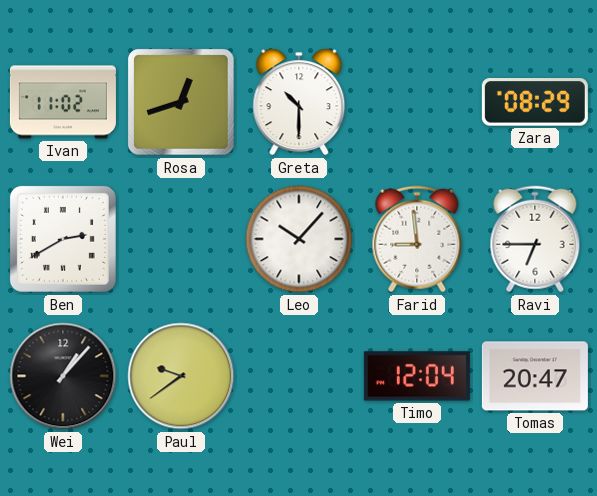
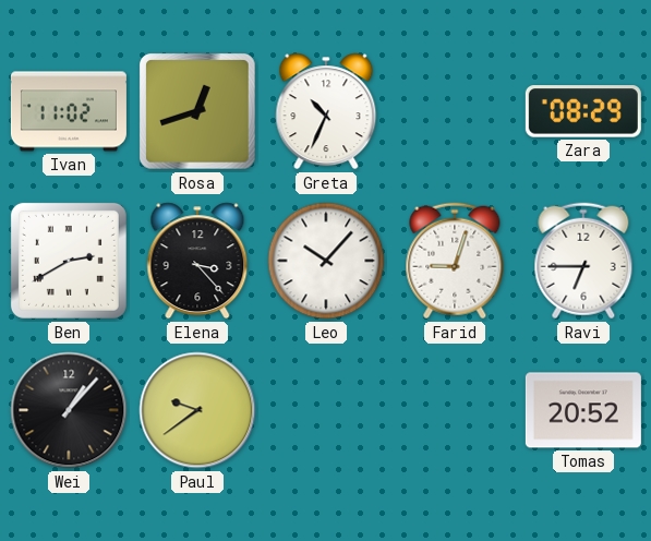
Greta: 10:30 -> 10:34
Elena: none -> 3:23
Farid: 8:59 -> 9:03
Timo: 12:04 -> none
Tomas: 20:47 -> 20:52
